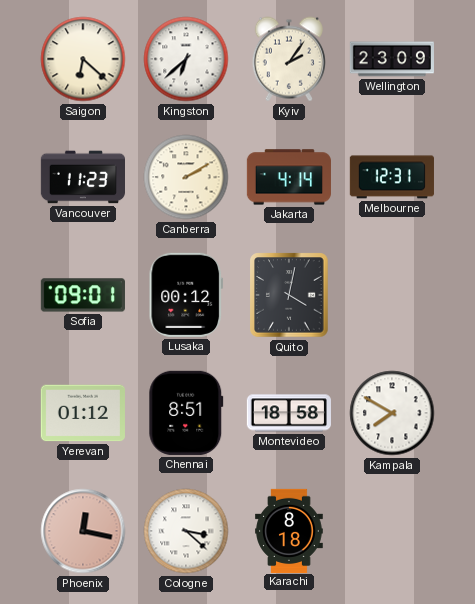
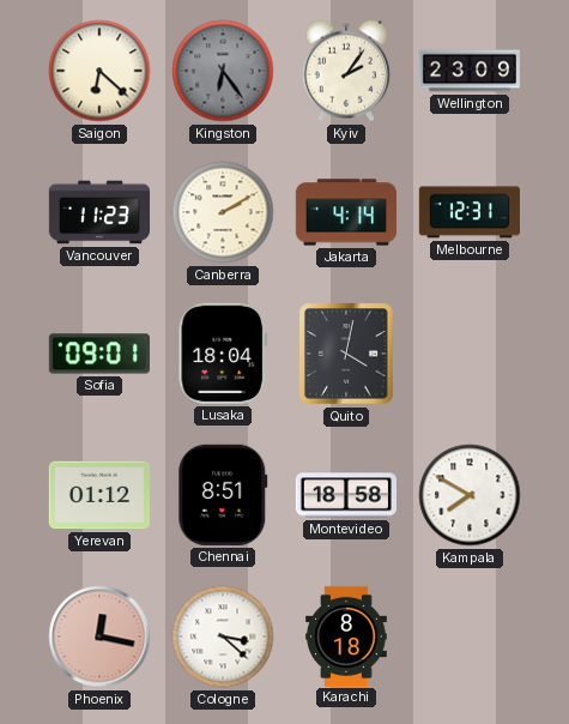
Kingston: 6:38 -> 6:24
Kingston dial: white -> grey
Lusaka: 00:12 -> 18:04
